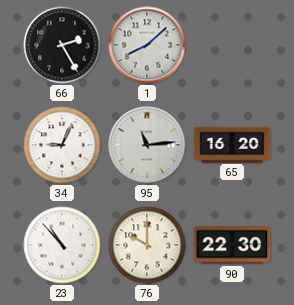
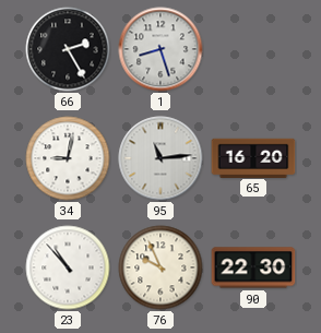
1: 8:08 -> 8:27
34: 9:04 -> 9:02
76: 10:00 -> 9:56
